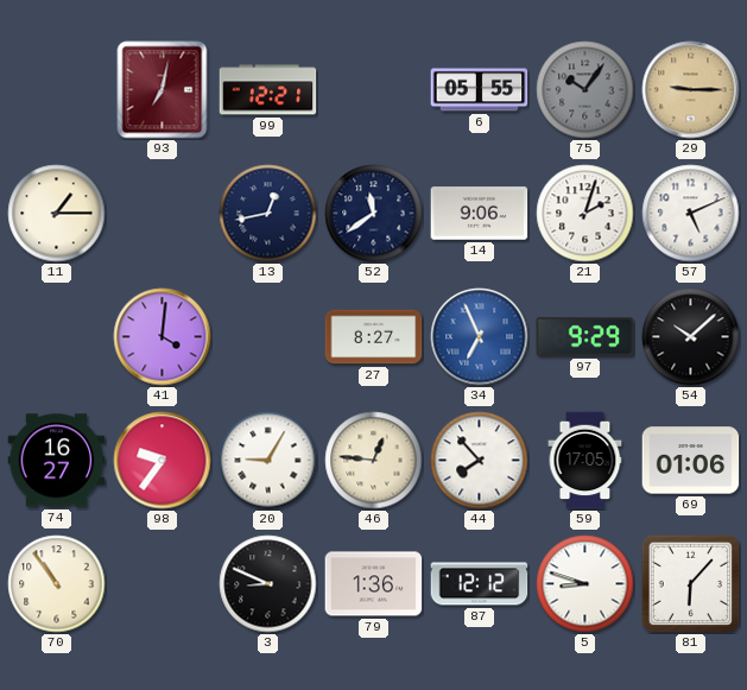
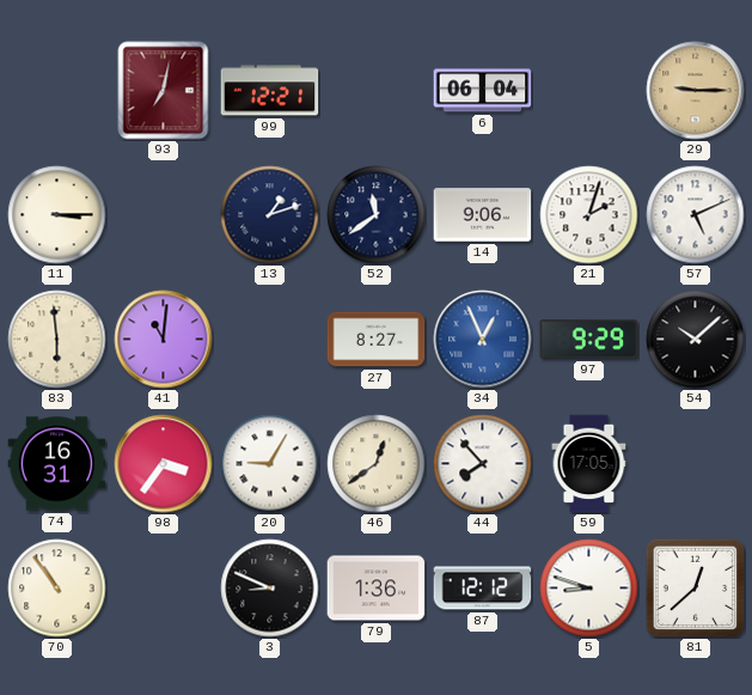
6: 05:55 -> 06:04
75: 10:06 -> none
11: 1:15 -> 3:15
13: 12:43 -> 1:12
83: none -> 5:59
41: 4:01 -> 11:01
34: 6:56 -> 12:56
74: 16:27 -> 16:31
98: 9:36 -> 3:36
46: 12:46 -> 12:39
69: 01:06 -> none
81: 6:07 -> 12:38
